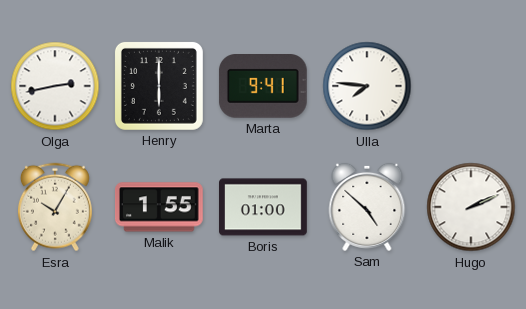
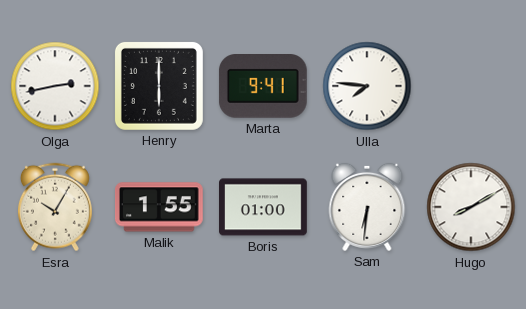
Sam: 4:52 -> 6:31
Hugo: 2:11 -> 8:10
